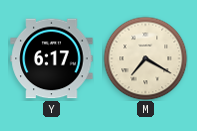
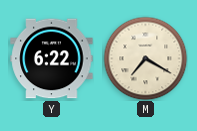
Y: 6:17 -> 6:22
